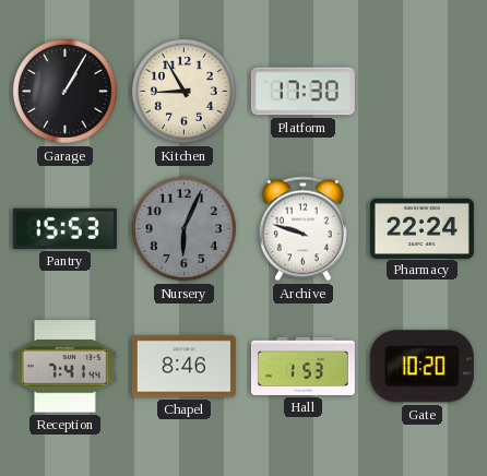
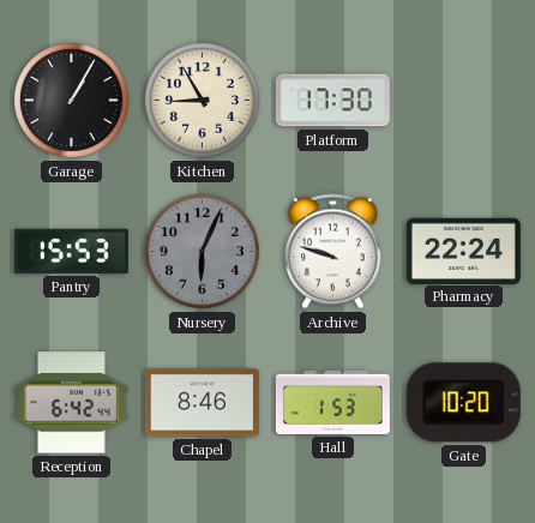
Reception: 7:41 -> 6:42
